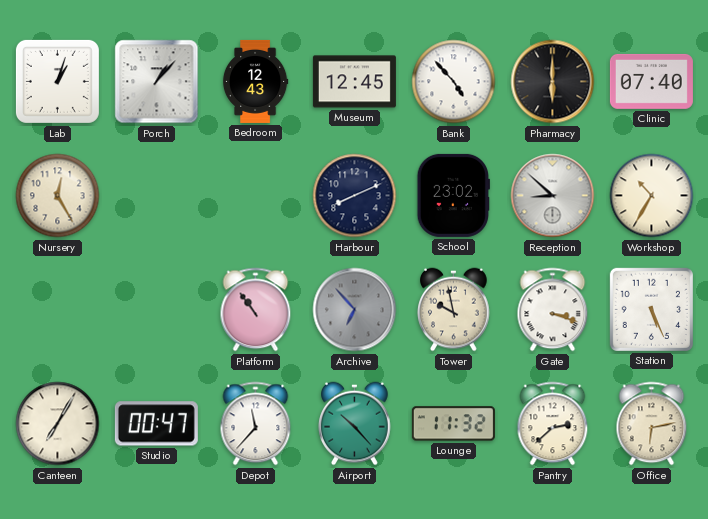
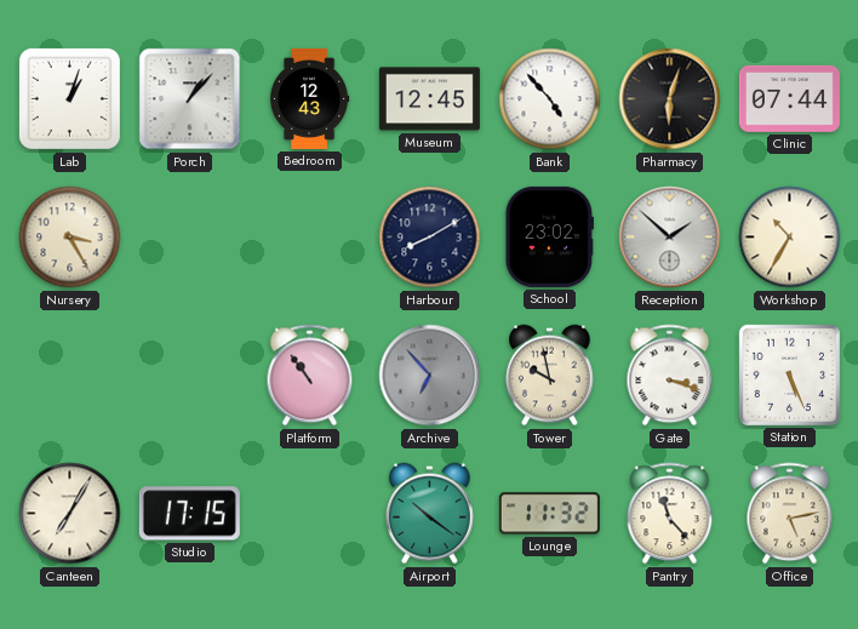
Pharmacy: 6:00 -> 6:03
Clinic: 07:40 -> 07:44
Nursery: 12:25 -> 3:25
Harbour: 8:11 -> 8:10
Reception: 8:52 -> 1:52
Studio: 00:47 -> 17:15
Depot: 11:37 -> none
Airport: 10:23 -> 10:21
Pantry: 2:38 -> 11:23
Office: 6:13 -> 5:13
